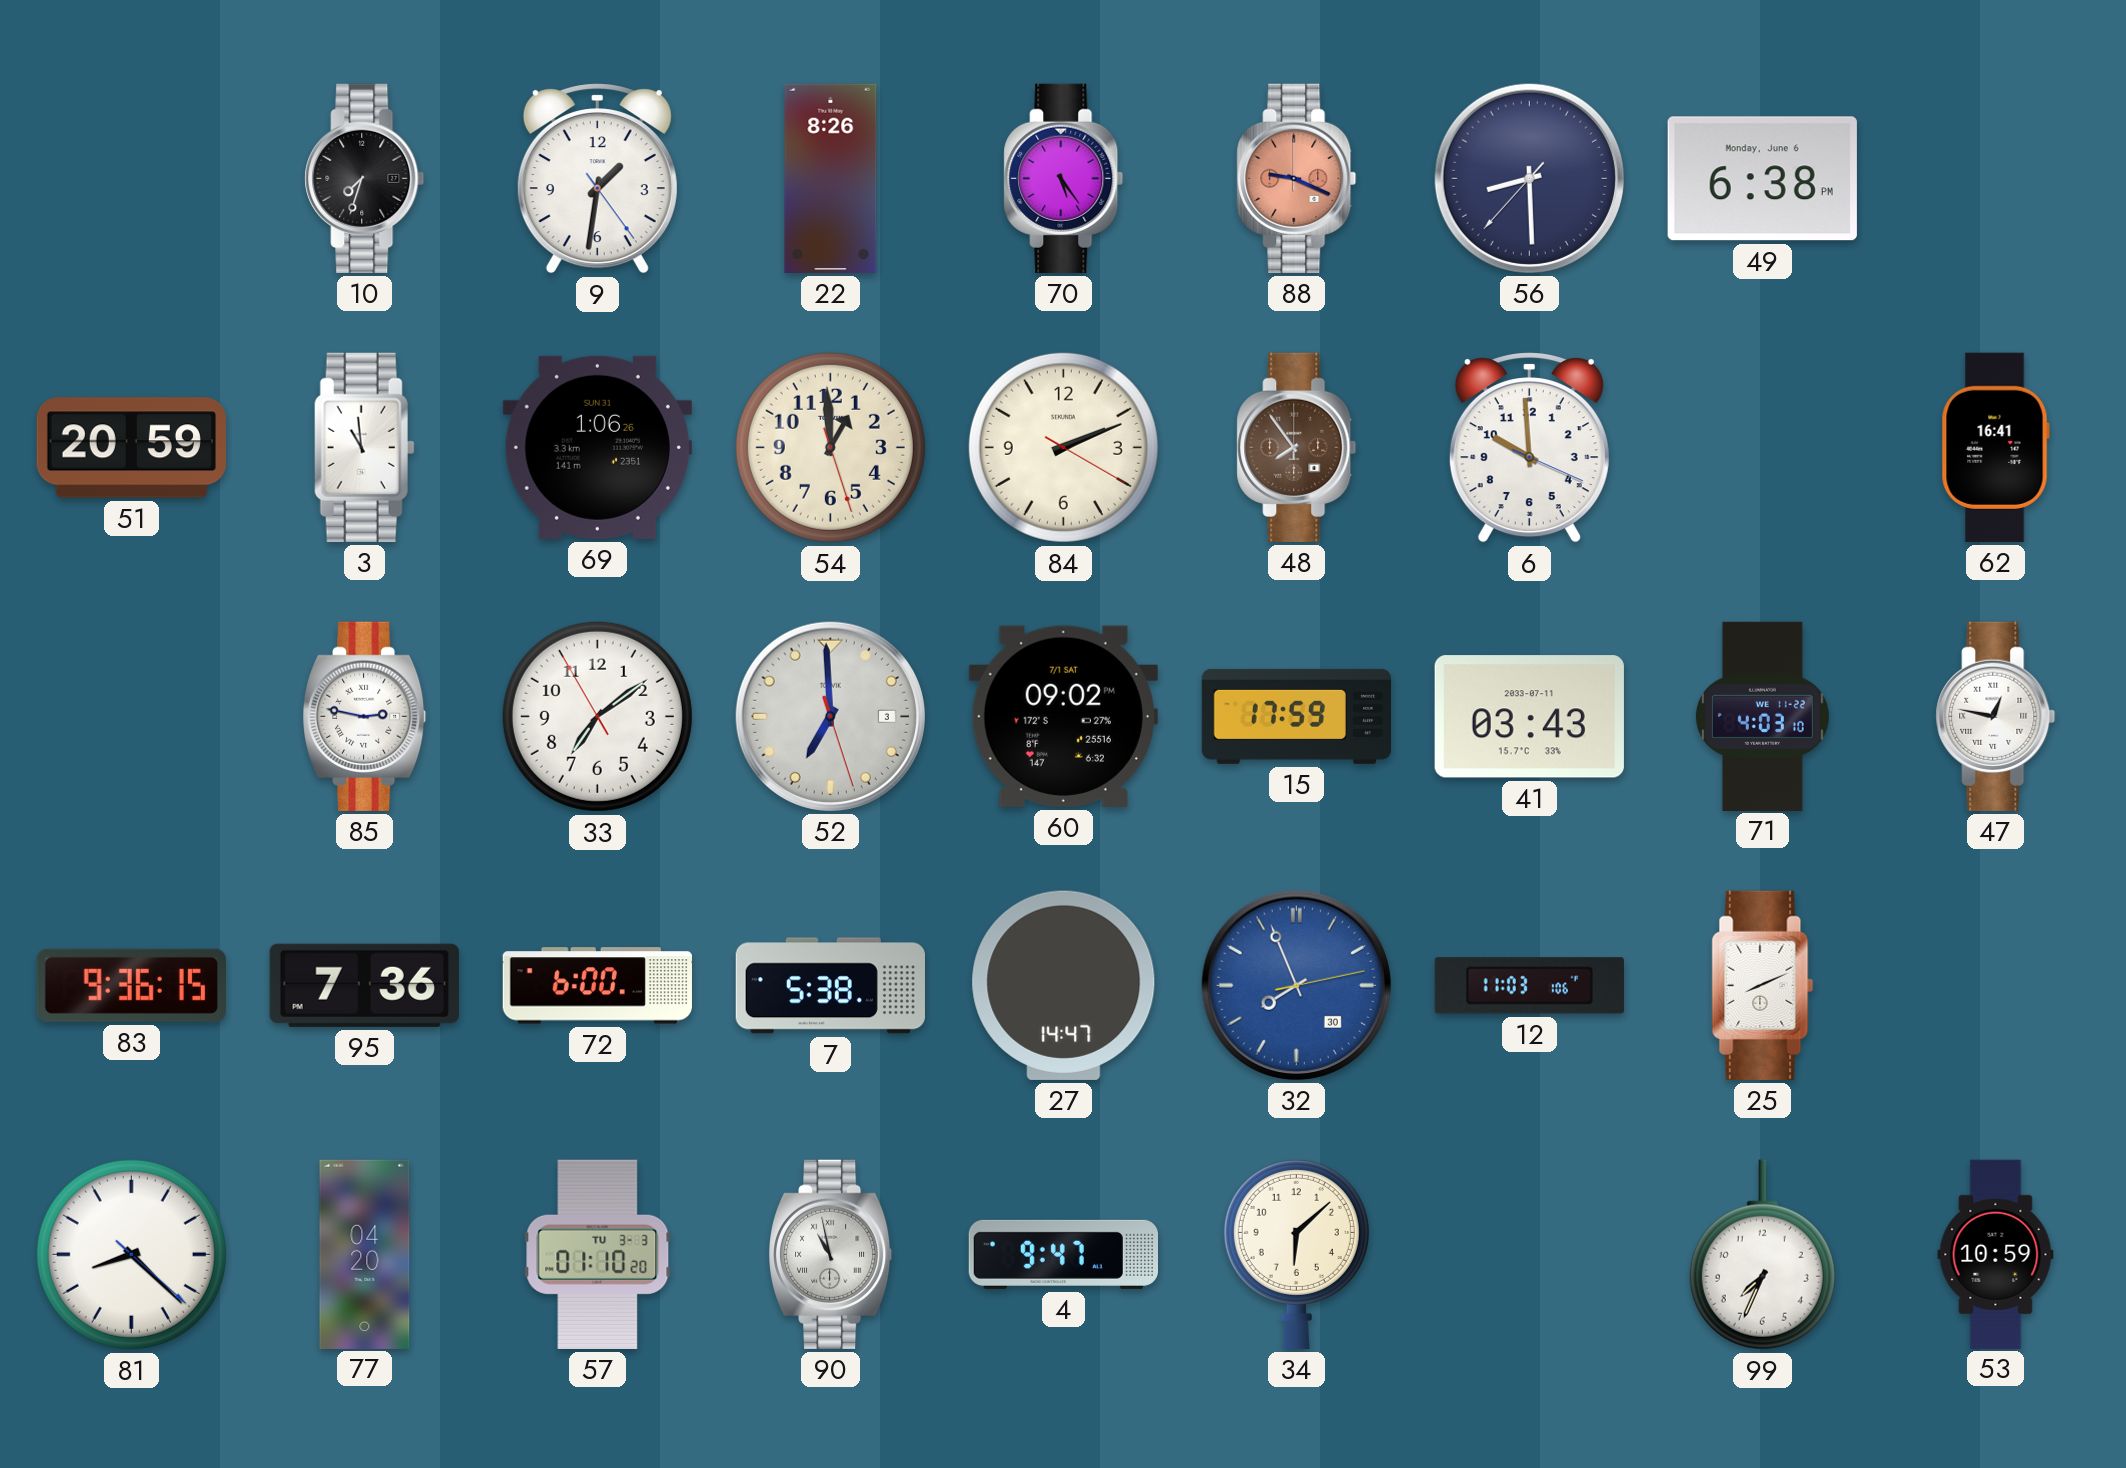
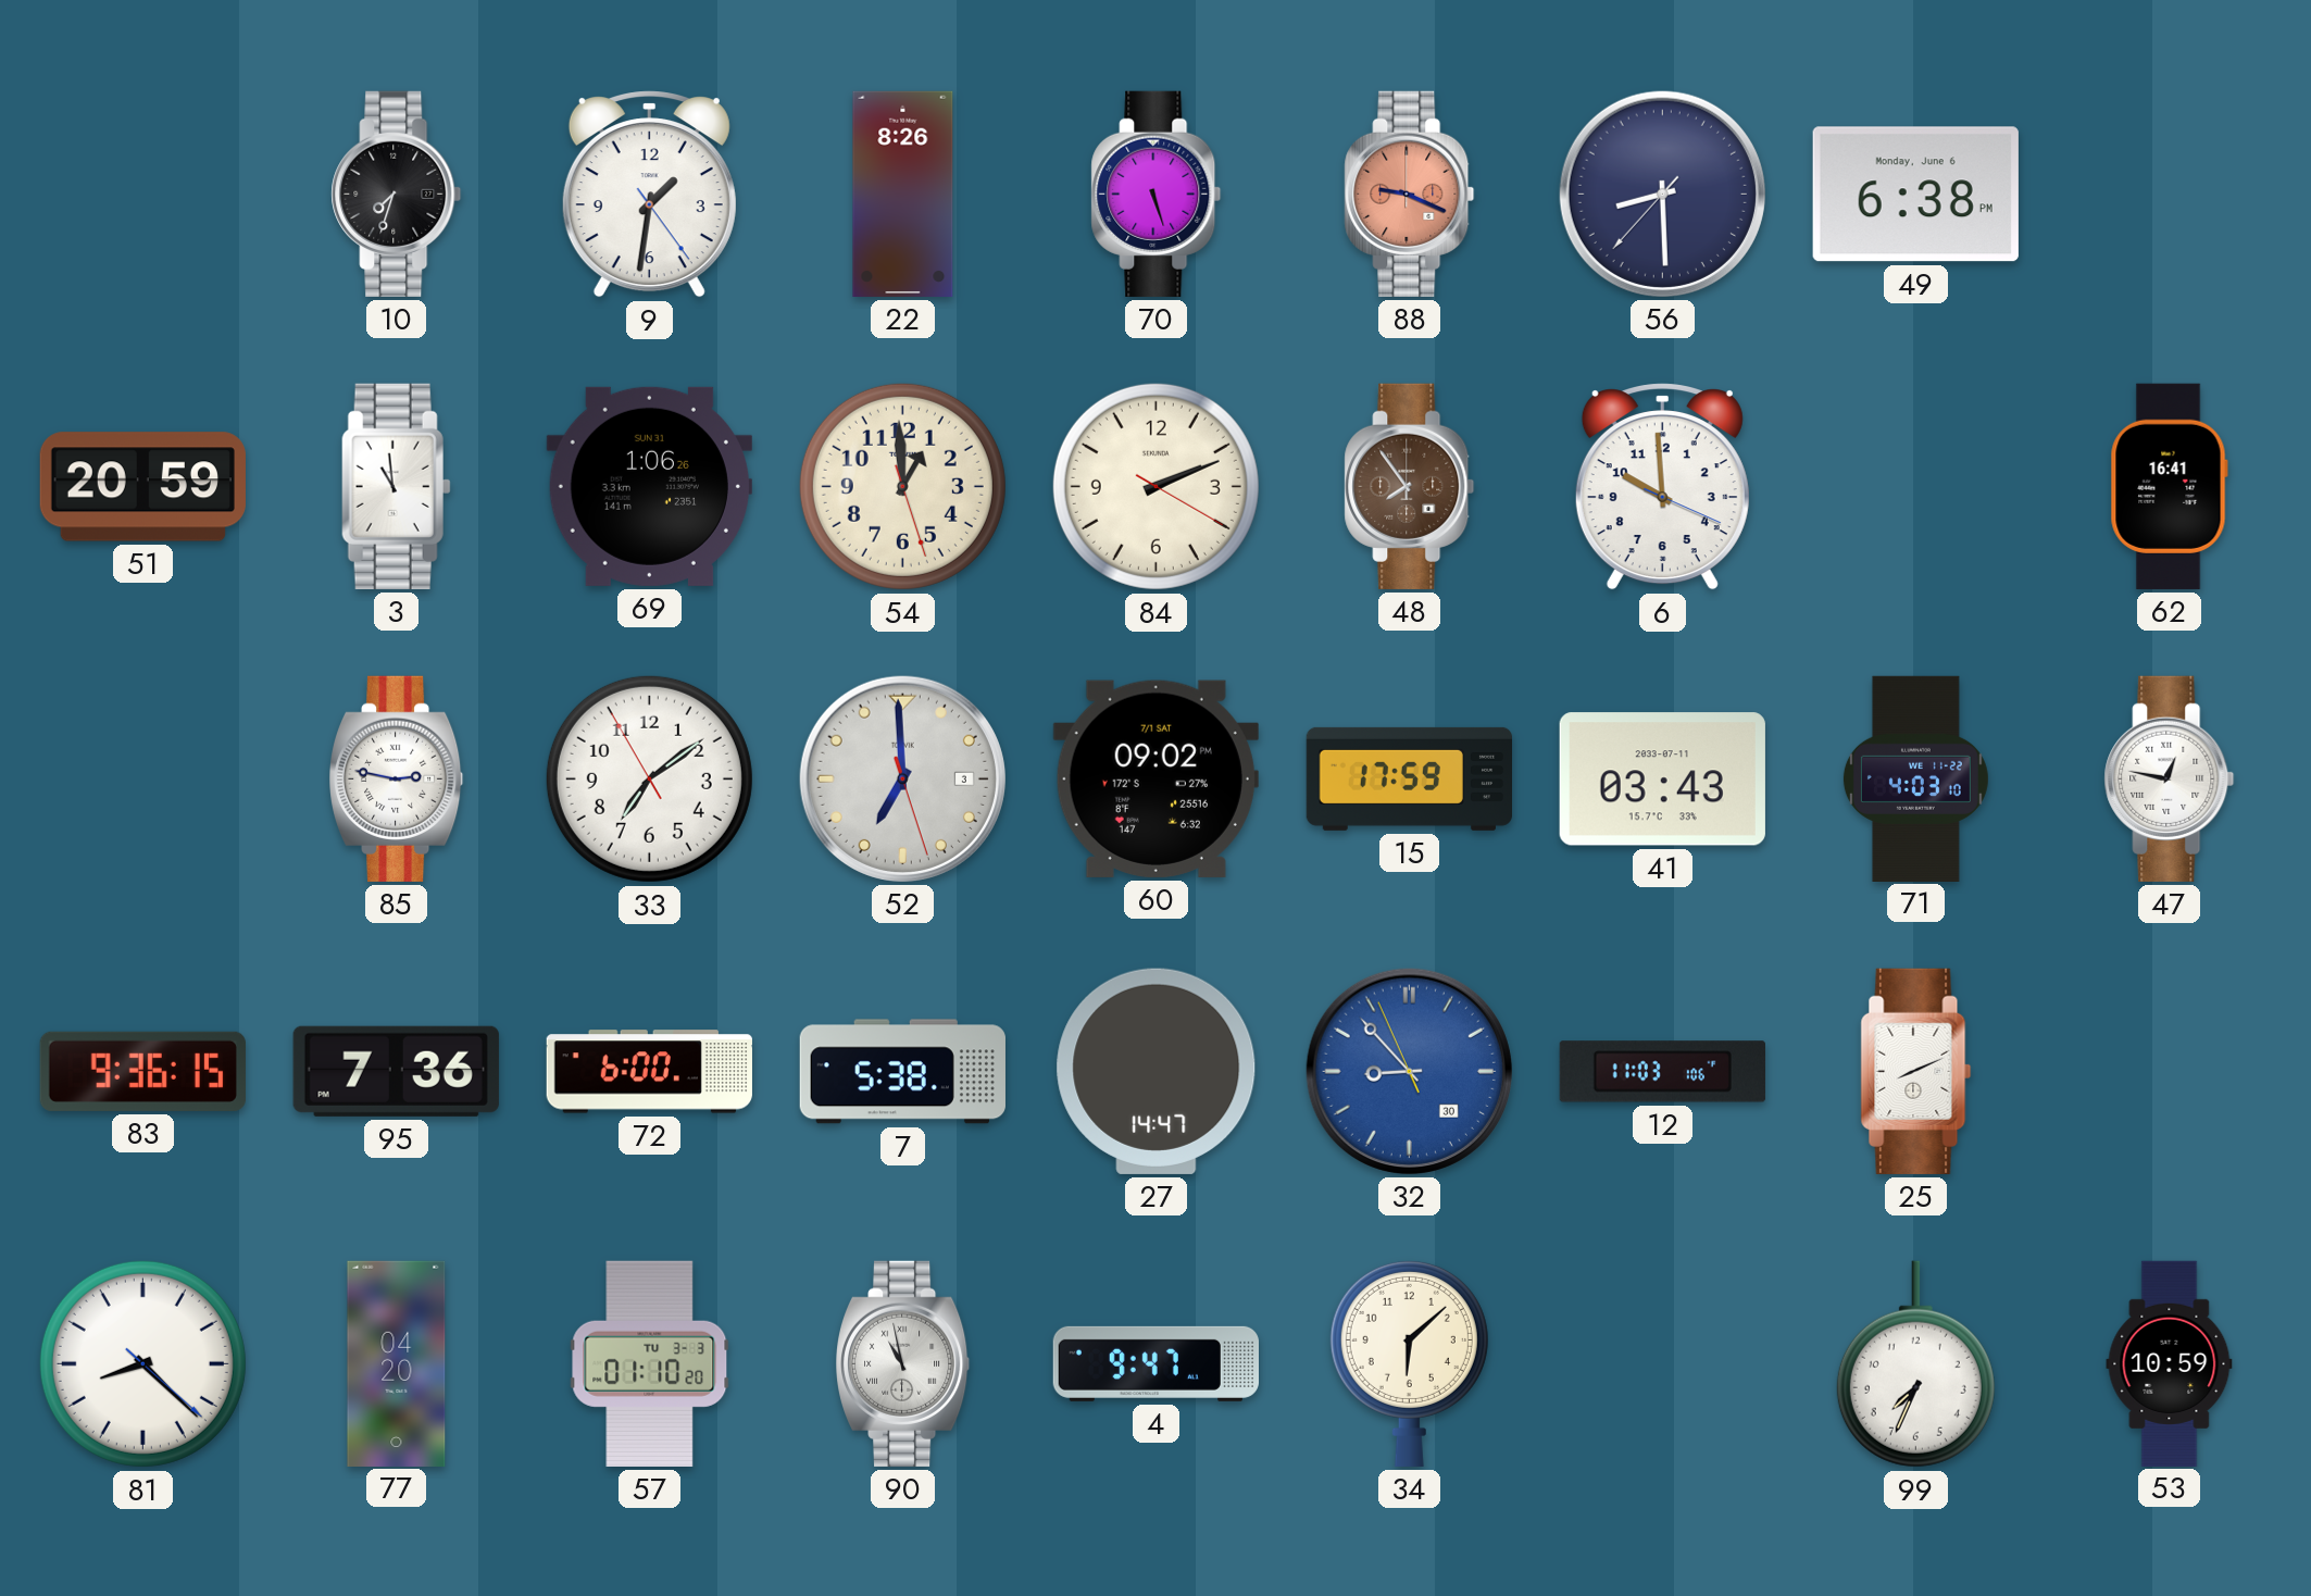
70: 5:24 -> 5:27
32: 7:56 -> 8:52
